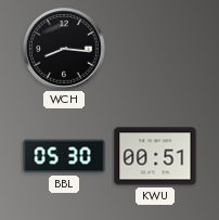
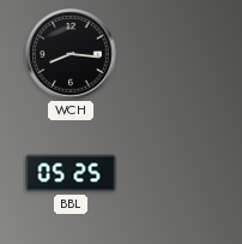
BBL: 05:30 -> 05:25
KWU: 00:51 -> none
